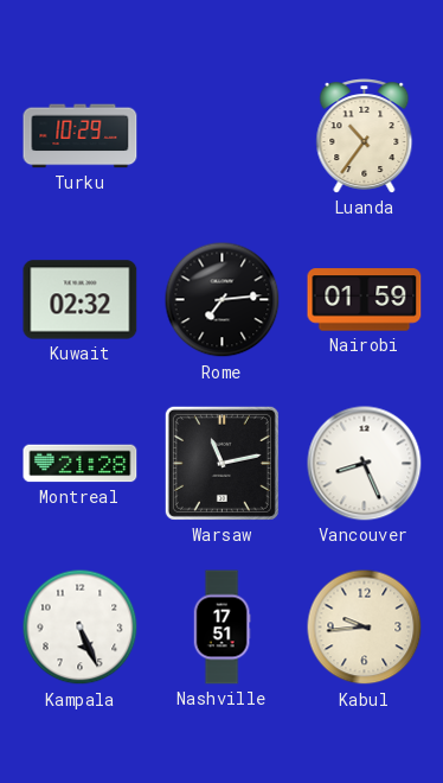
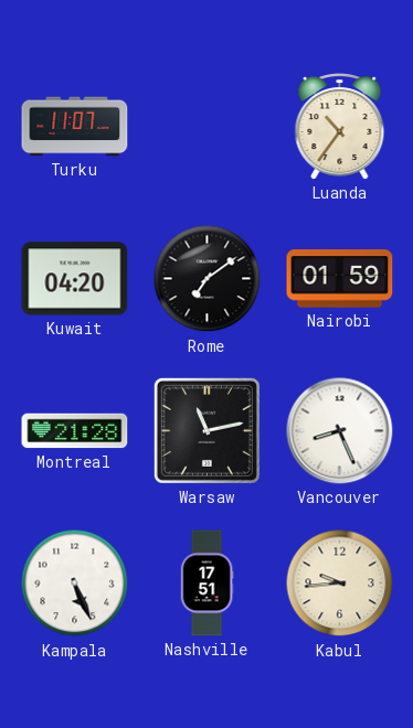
Turku: 10:29 -> 11:07
Kuwait: 02:32 -> 04:20
Rome: 7:14 -> 7:09
